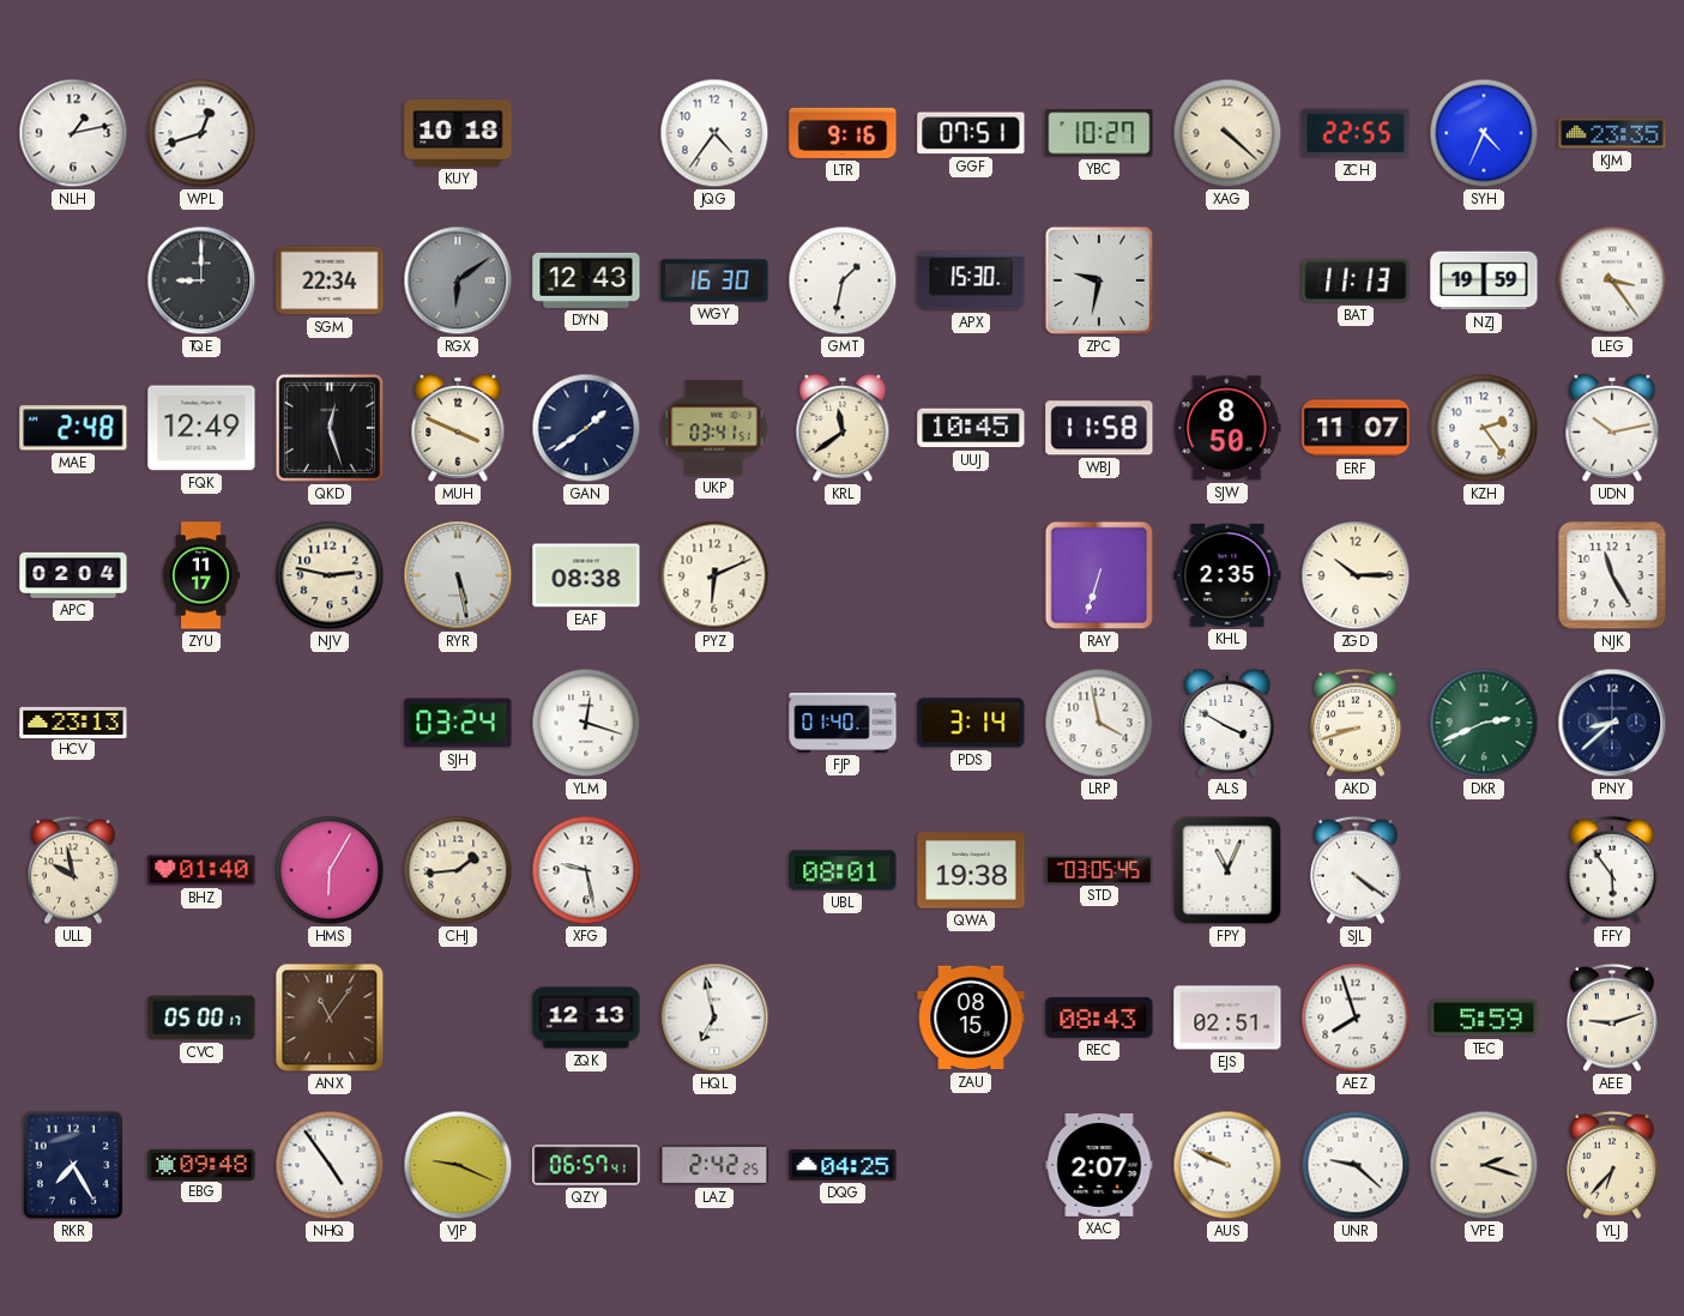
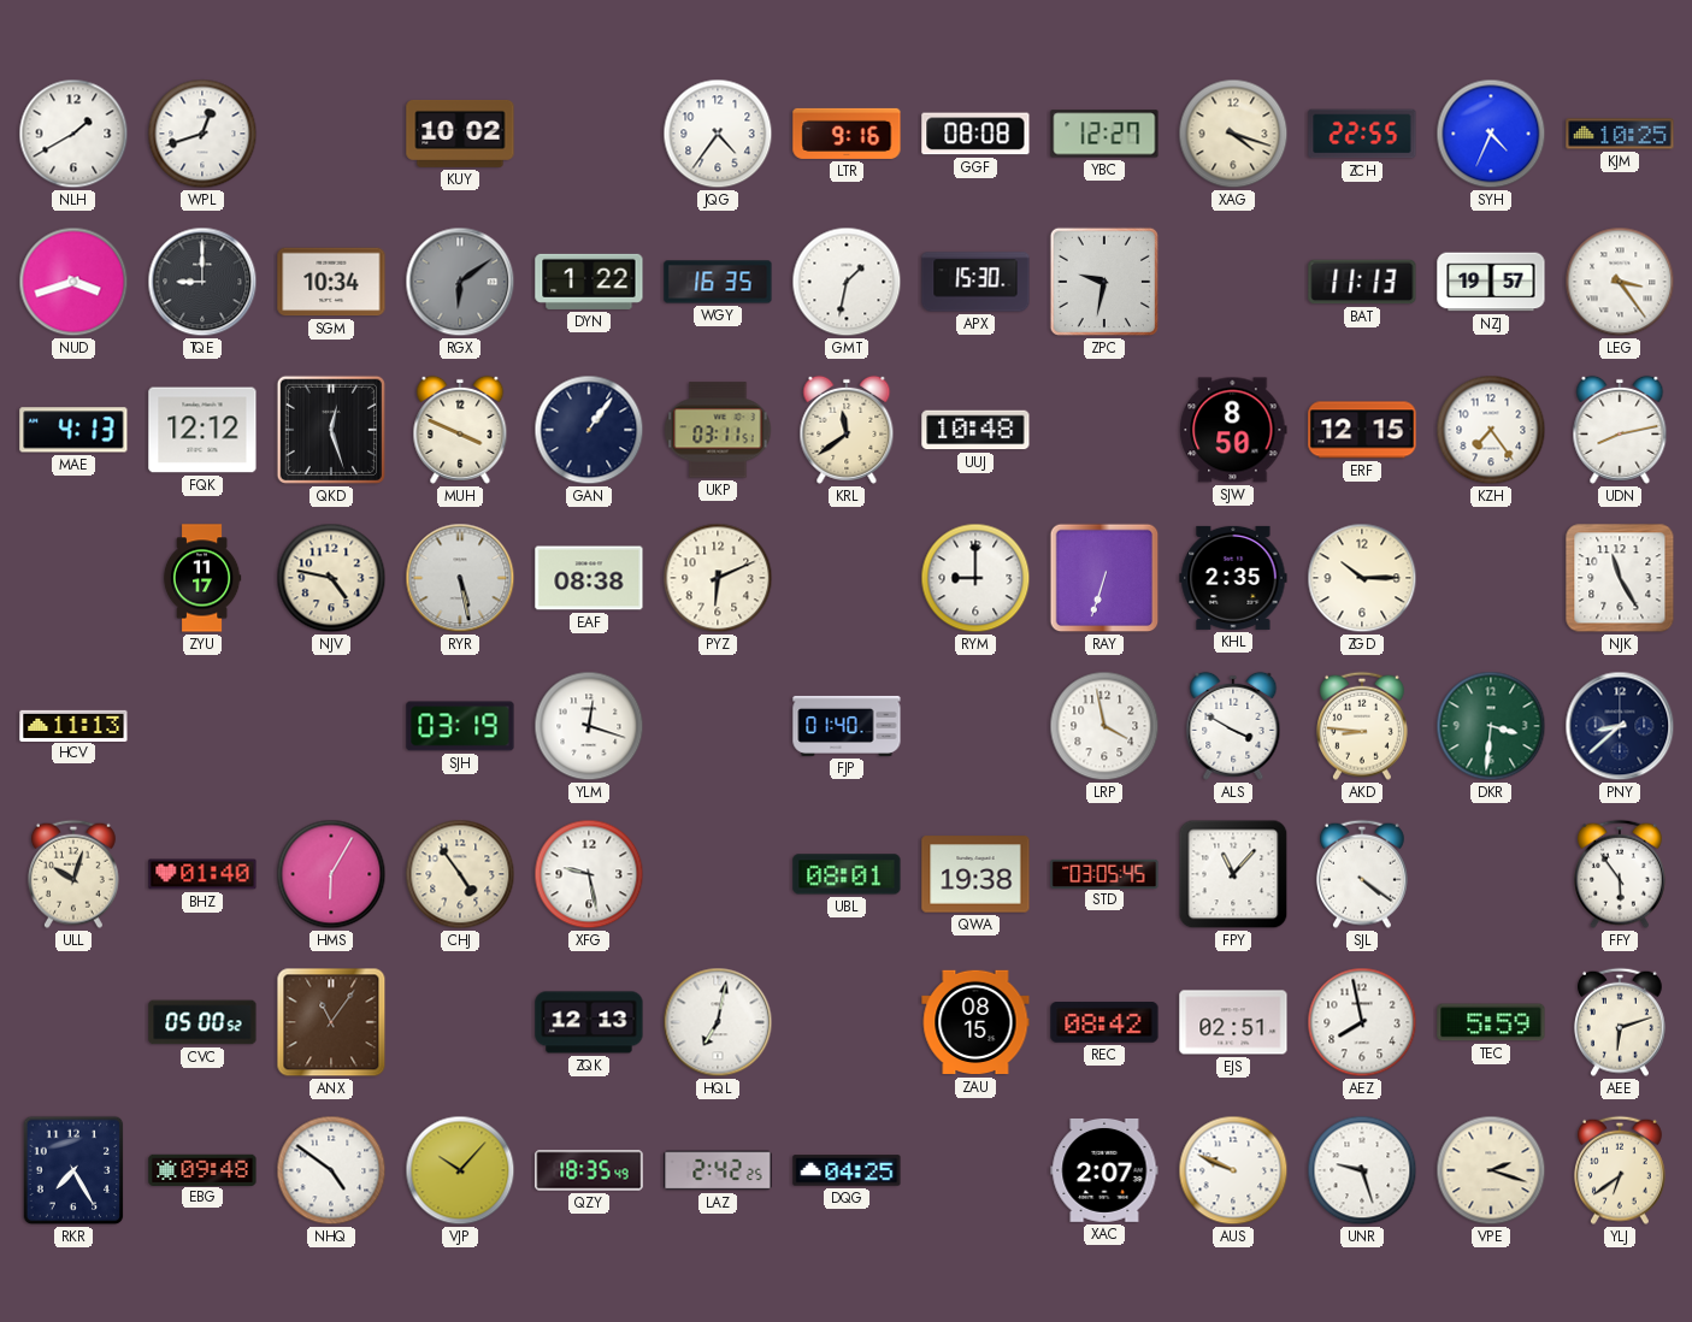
NLH: 1:13 -> 1:40
KUY: 10:18 -> 10:02
GGF: 07:51 -> 08:08
YBC: 10:27 -> 12:27
XAG: 4:22 -> 4:18
KJM: 23:35 -> 10:25
NUD: none -> 3:42
SGM: 22:34 -> 10:34
DYN: 12:43 -> 1:22
WGY: 16:30 -> 16:35
NZJ: 19:59 -> 19:57
MAE: 2:48 -> 4:13
FQK: 12:49 -> 12:12
GAN: 1:39 -> 1:06
UKP: 03:41 -> 03:11
UUJ: 10:45 -> 10:48
WBJ: 11:58 -> none
ERF: 11:07 -> 12:15
KZH: 2:24 -> 7:24
UDN: 10:13 -> 8:13
APC: 02:04 -> none
NJV: 2:47 -> 4:47
RYM: none -> 9:00
HCV: 23:13 -> 11:13
SJH: 03:24 -> 03:19
PDS: 3:14 -> none
AKD: 8:42 -> 8:46
DKR: 2:41 -> 3:31
ULL: 9:58 -> 10:03
CHJ: 1:44 -> 4:54
FPY: 11:04 -> 11:07
CVC: 05:00:17 -> 05:00:52
HQL: 6:58 -> 7:02
REC: 08:43 -> 08:42
AEZ: 7:57 -> 7:58
AEE: 9:12 -> 6:12
NHQ: 4:54 -> 4:51
VJP: 9:19 -> 10:07
QZY: 06:57 -> 18:35
UNR: 9:22 -> 9:27
YLJ: 6:37 -> 6:39
